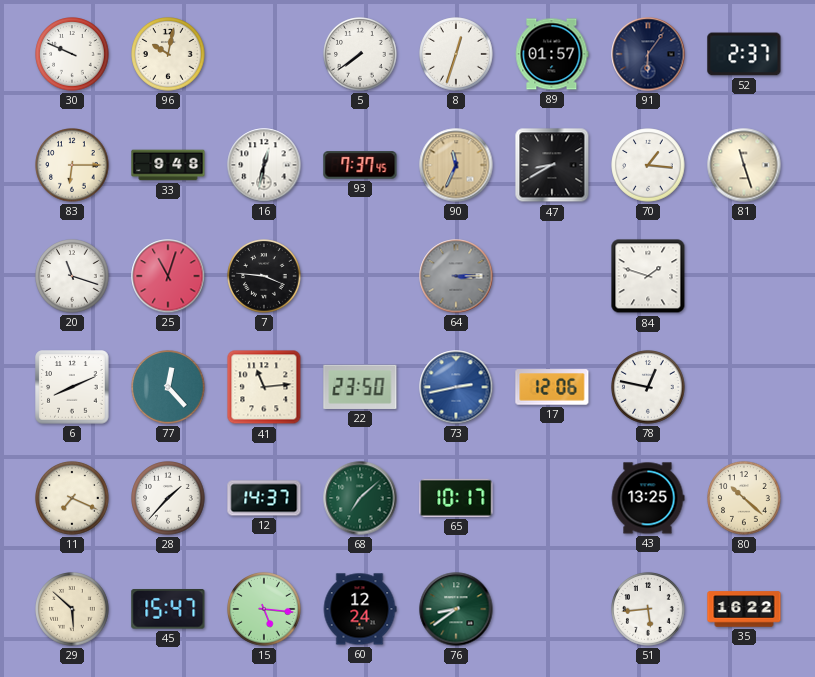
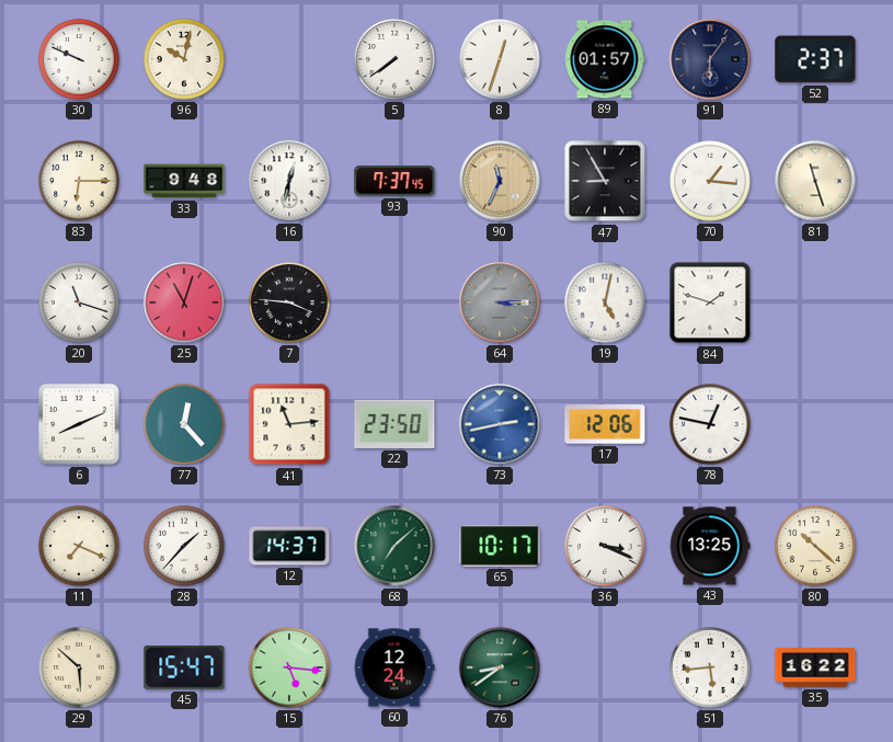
47: 8:40 -> 8:55
19: none -> 5:02
36: none -> 3:19
